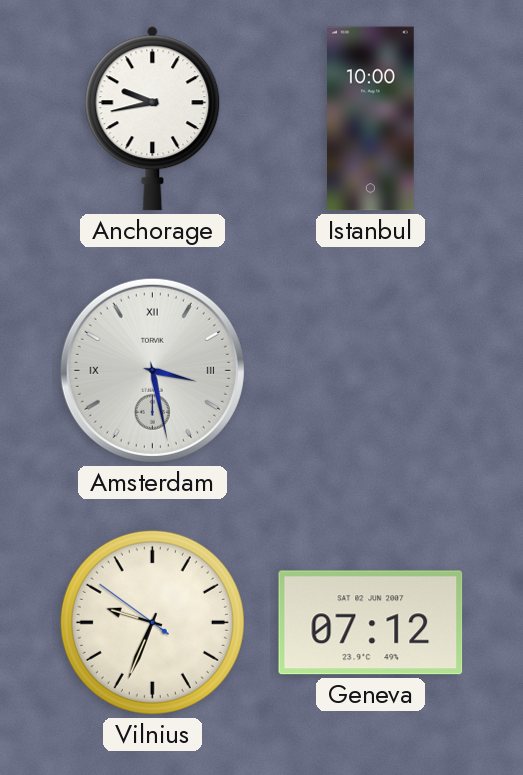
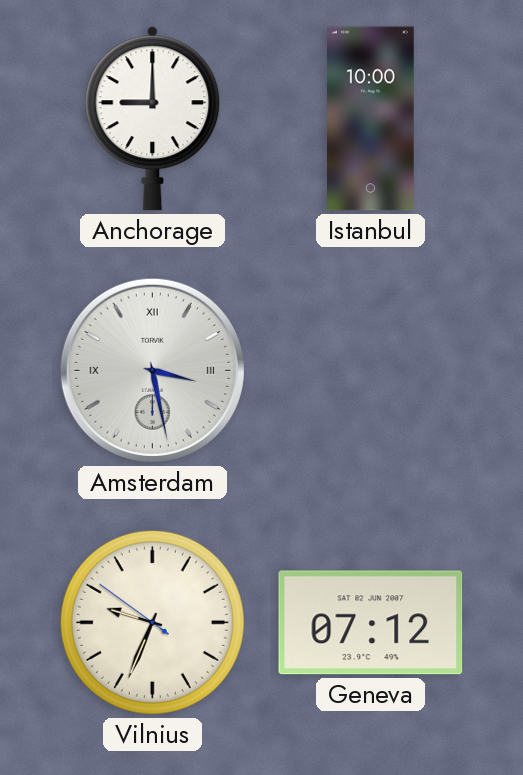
Anchorage: 9:43 -> 9:00
